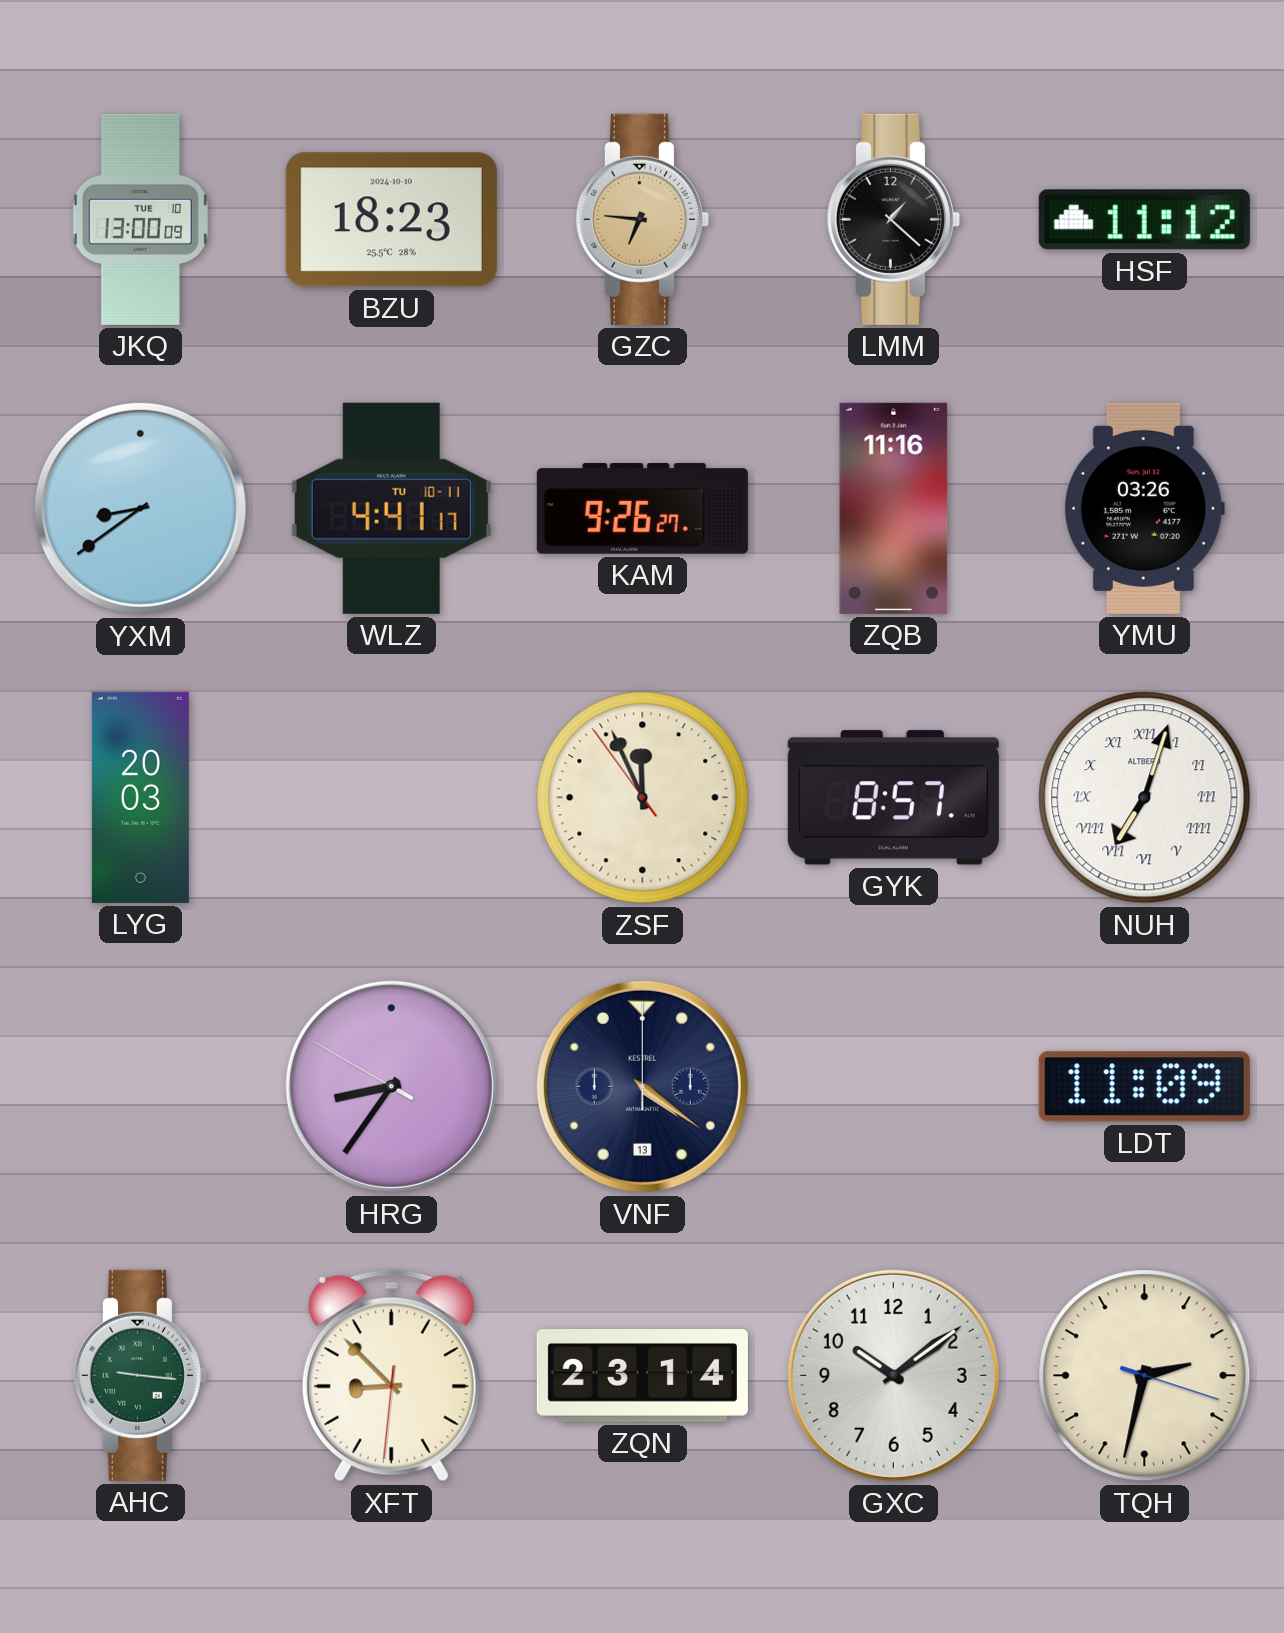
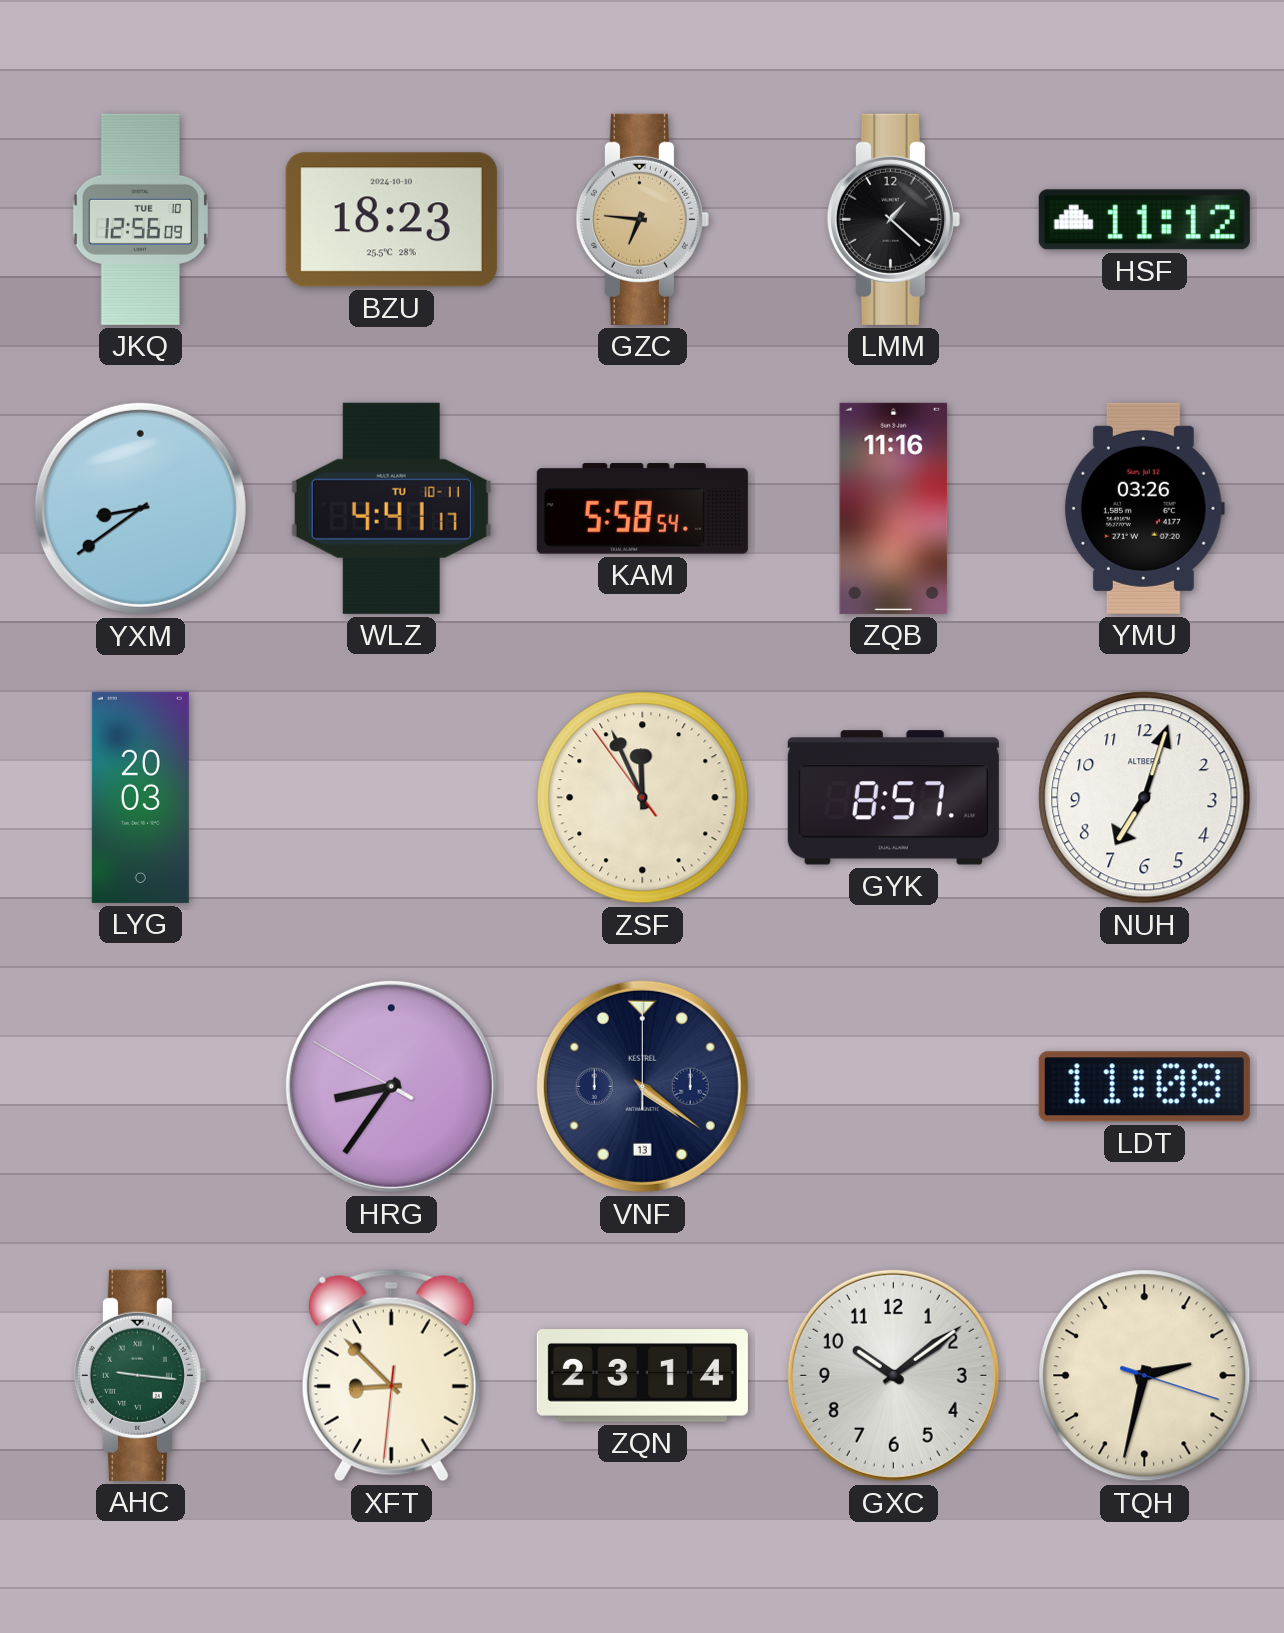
JKQ: 13:00 -> 12:56
KAM: 9:26 -> 5:58
NUH numerals: Roman -> Arabic
LDT: 11:09 -> 11:08
